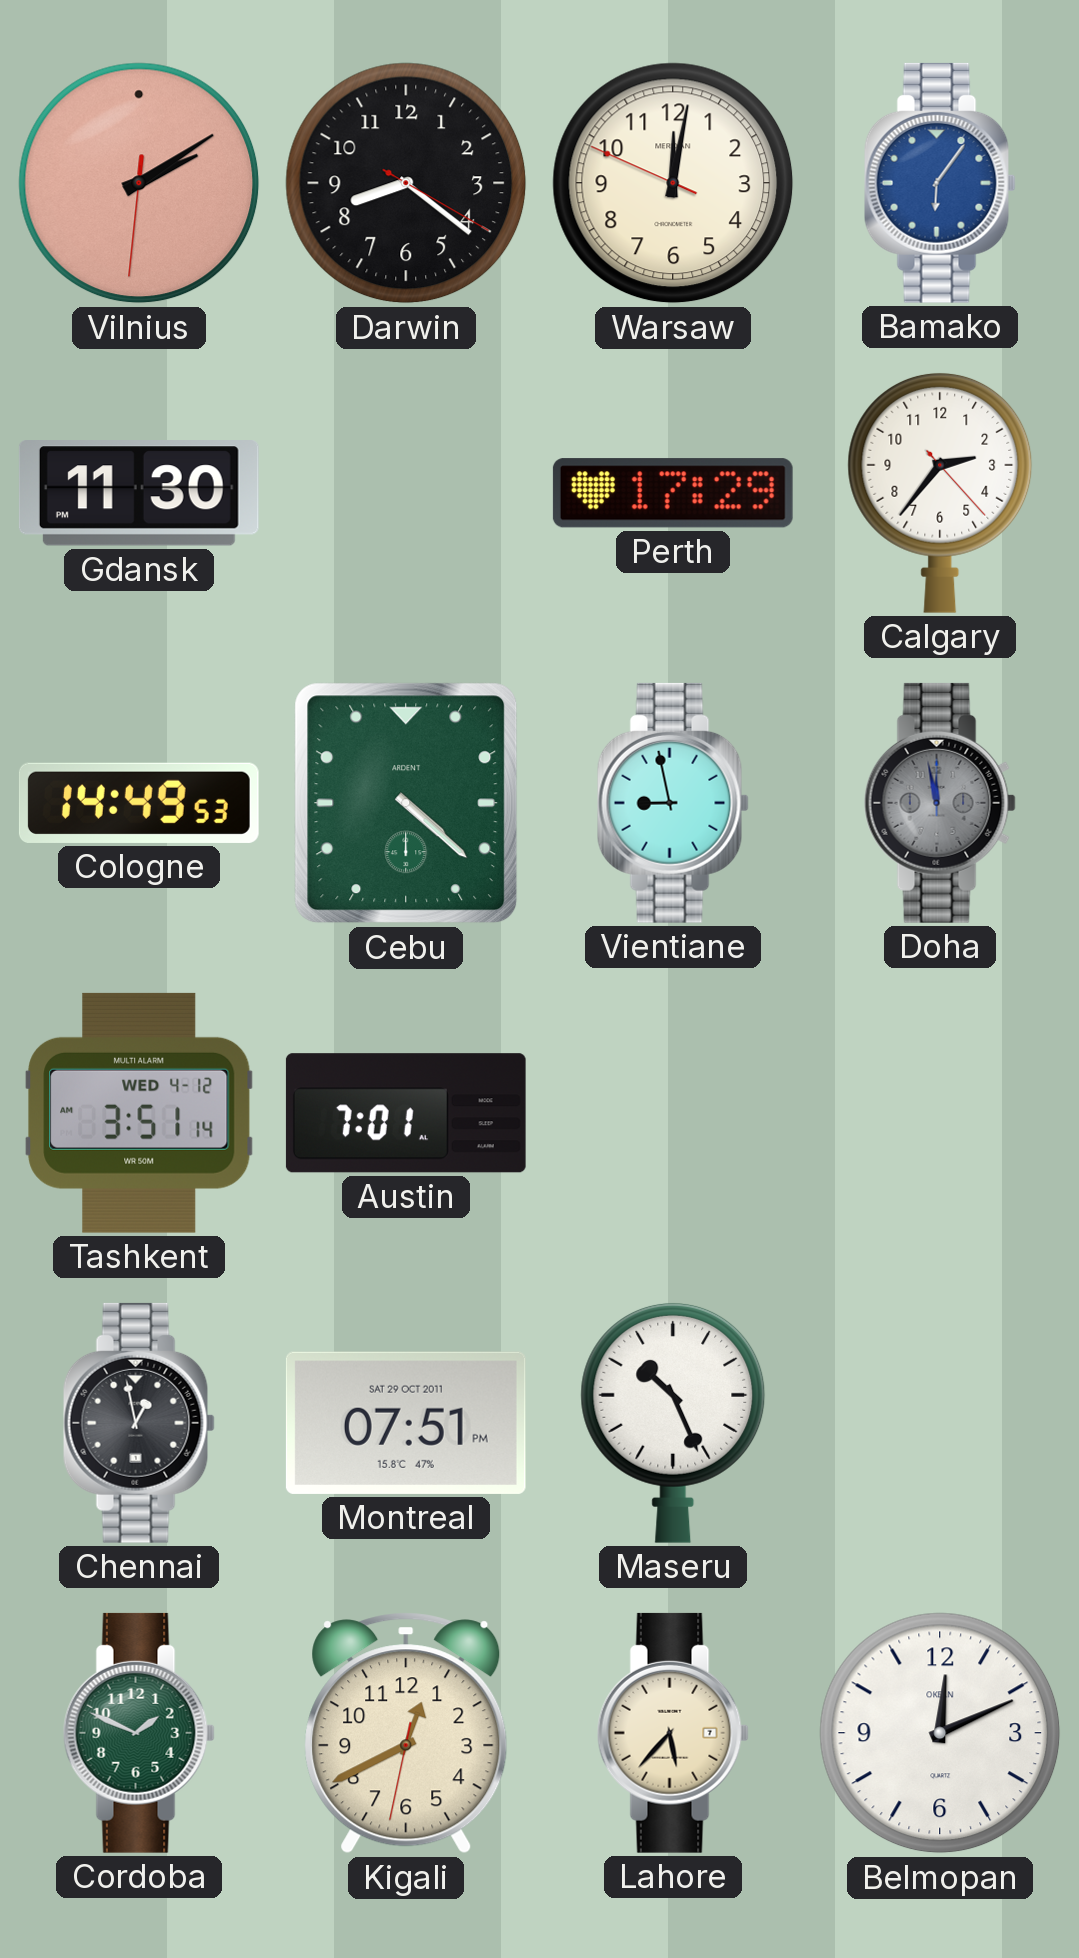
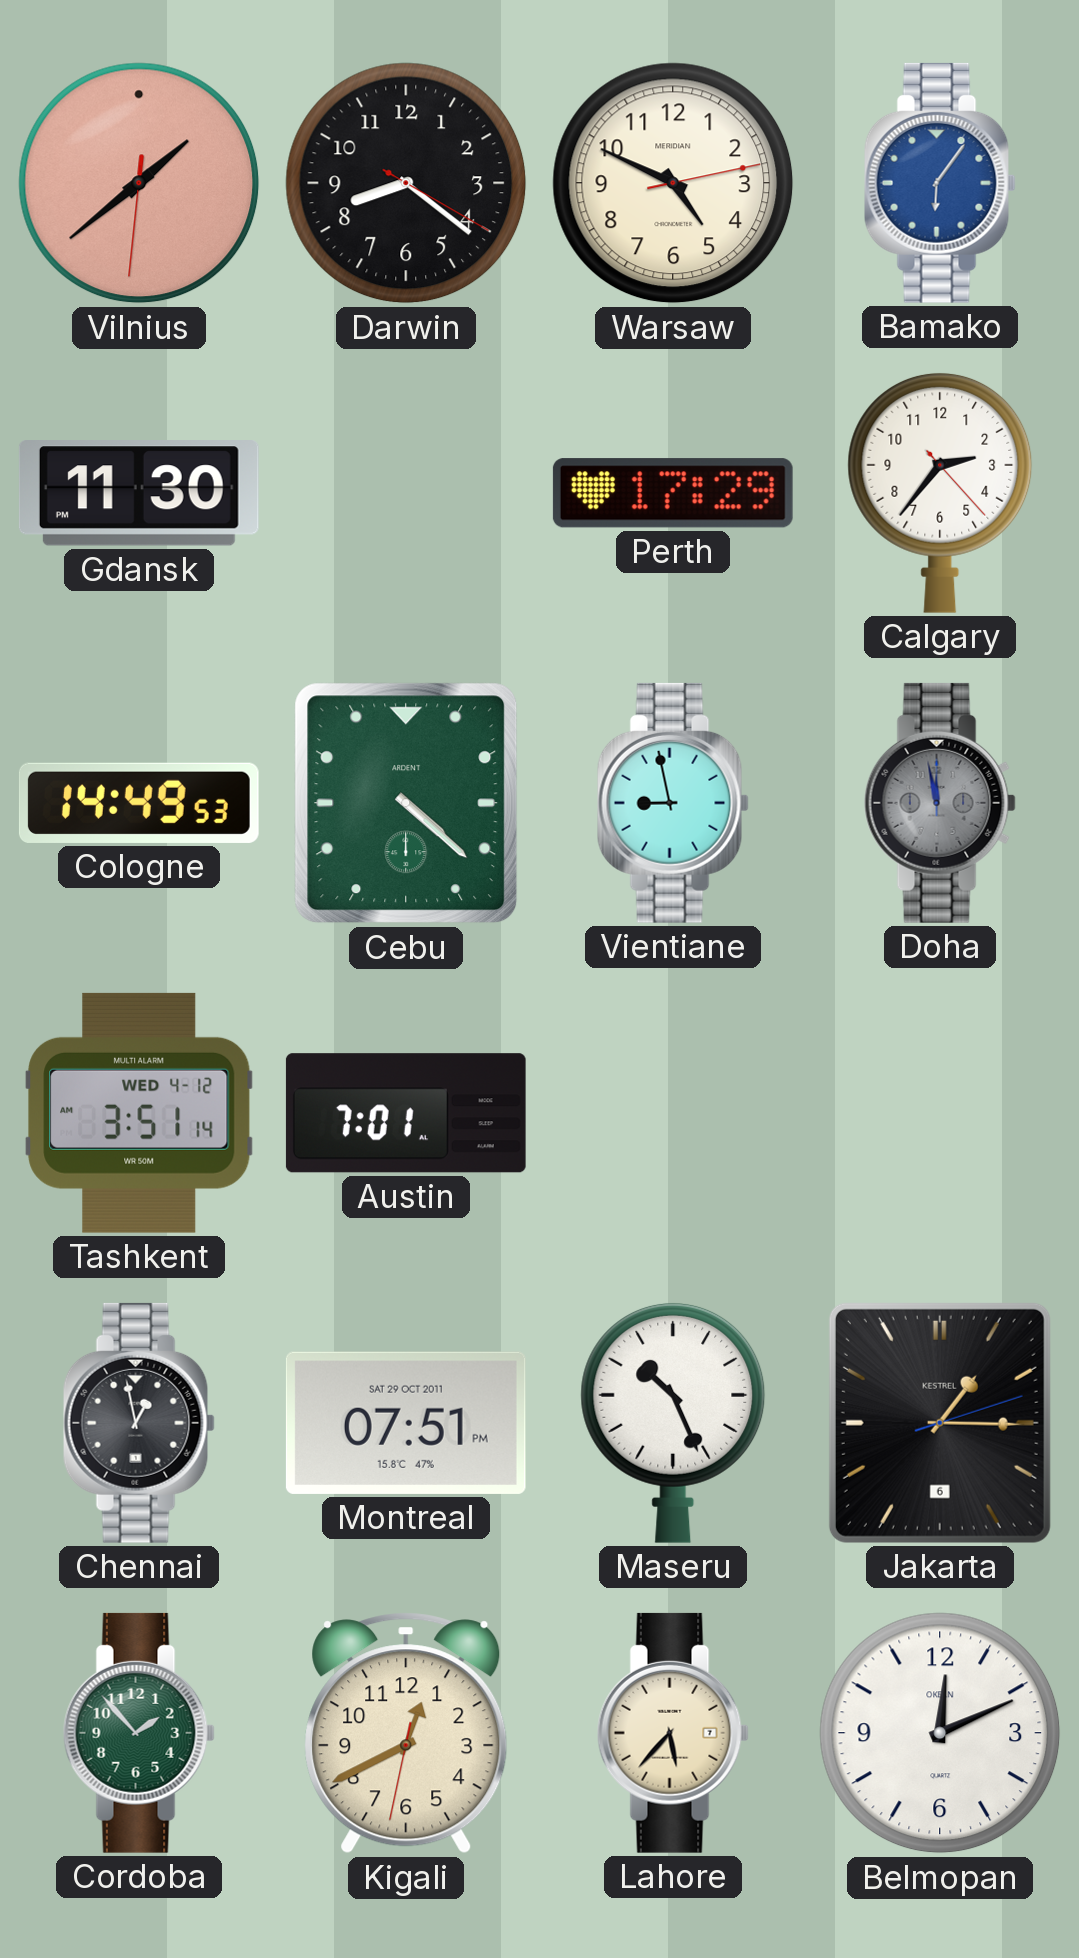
Vilnius: 2:09 -> 1:38
Warsaw: 12:01 -> 4:49
Jakarta: none -> 1:15
Cordoba: 1:49 -> 1:53
